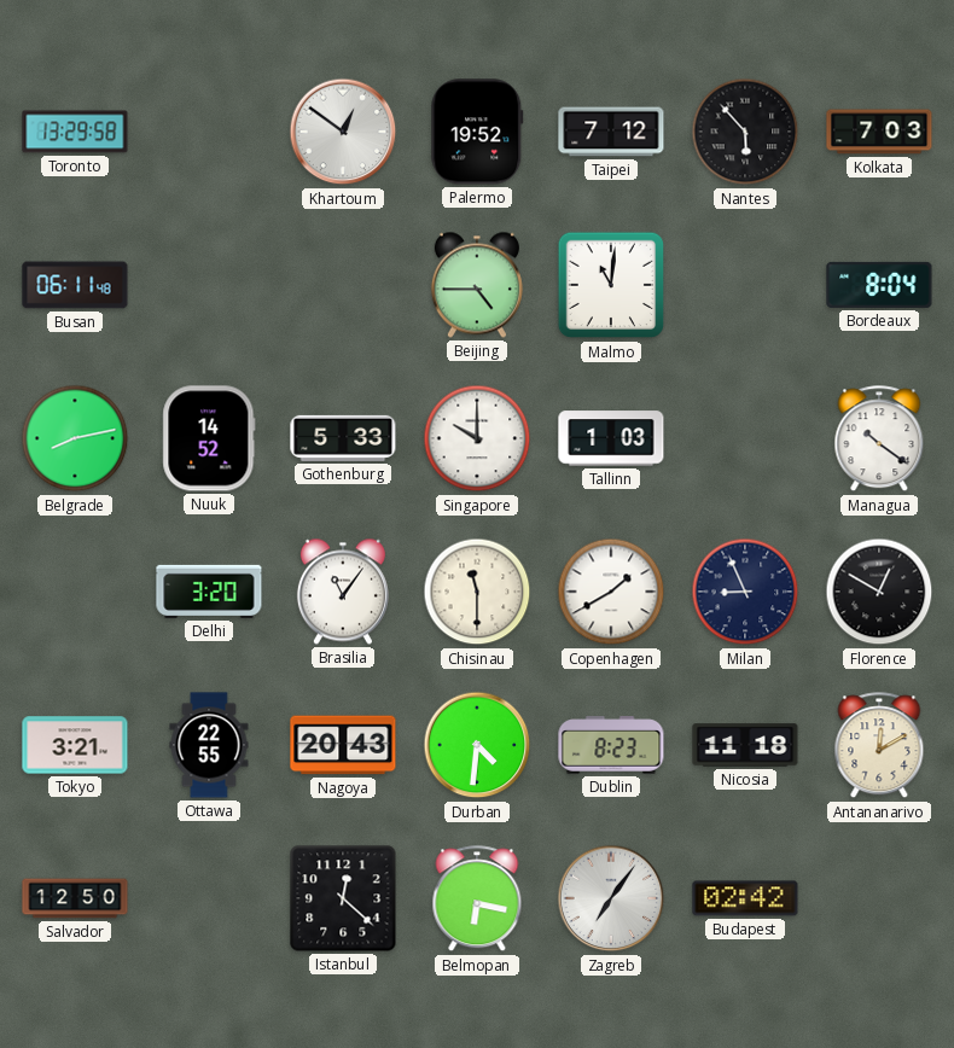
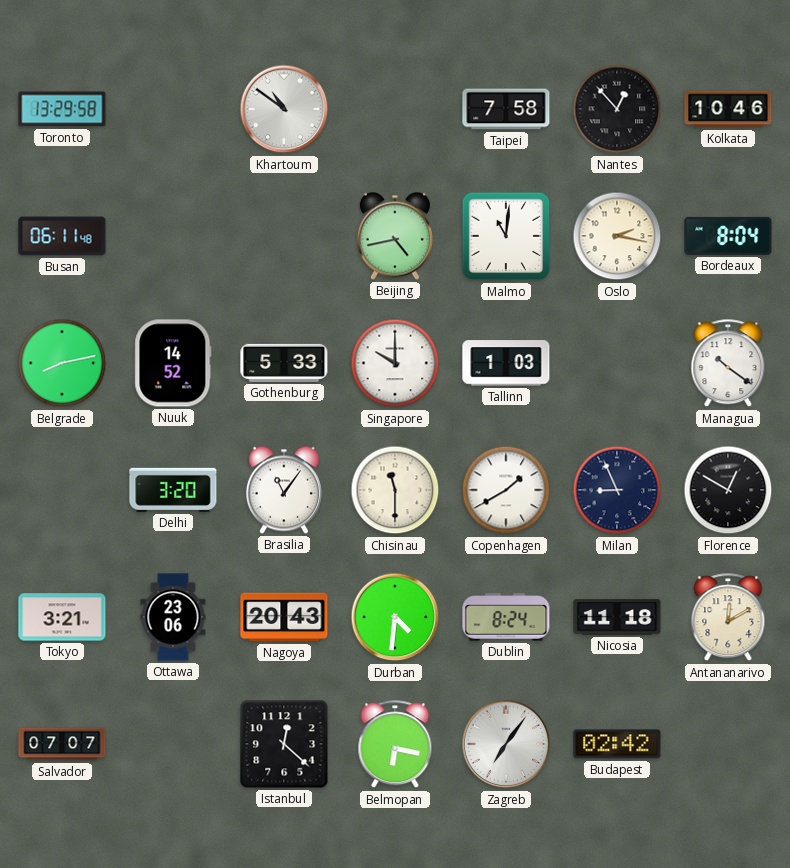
Khartoum: 12:51 -> 10:51
Palermo: 19:52 -> none
Taipei: 7:12 -> 7:58
Nantes: 5:53 -> 12:53
Kolkata: 7:03 -> 10:46
Beijing: 4:45 -> 4:43
Oslo: none -> 2:17
Ottawa: 22:55 -> 23:06
Dublin: 8:23 -> 8:24
Salvador: 12:50 -> 07:07
